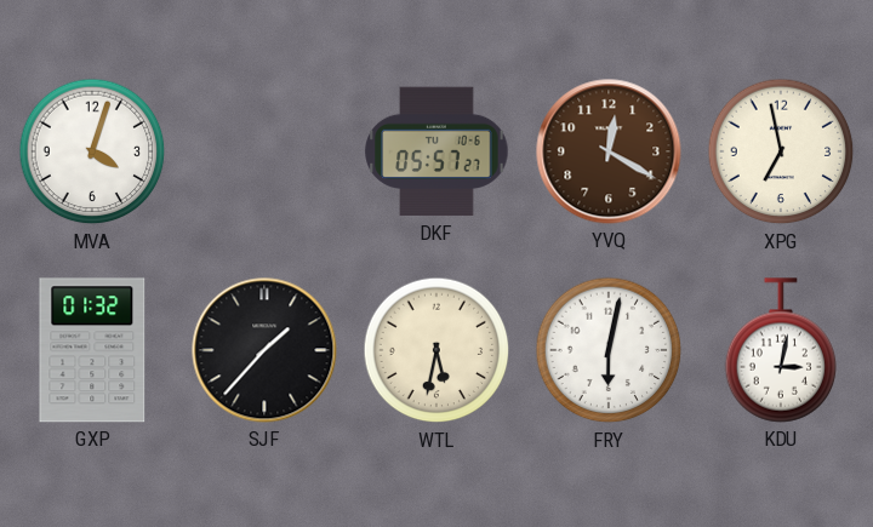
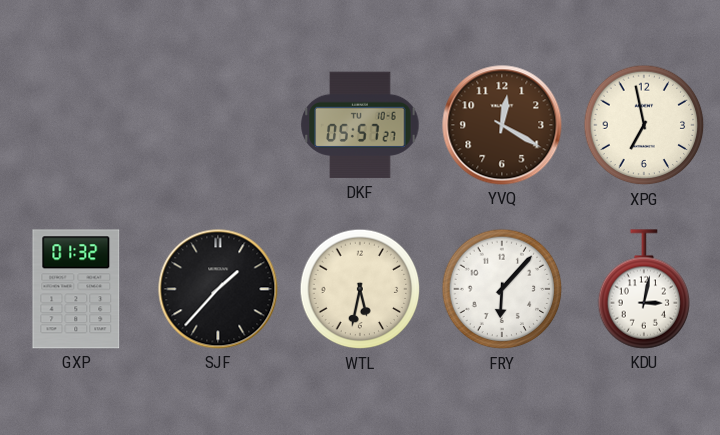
MVA: 4:03 -> none
FRY: 6:02 -> 6:07
